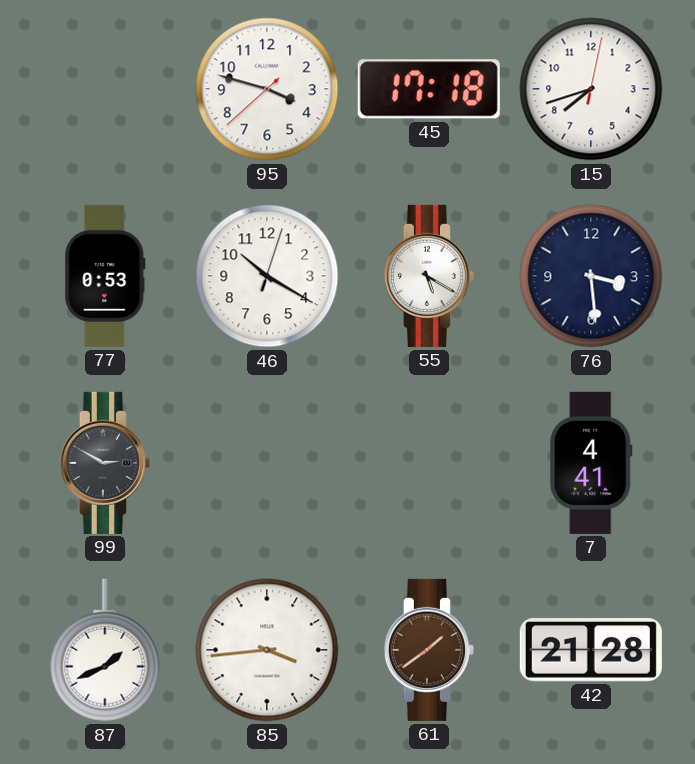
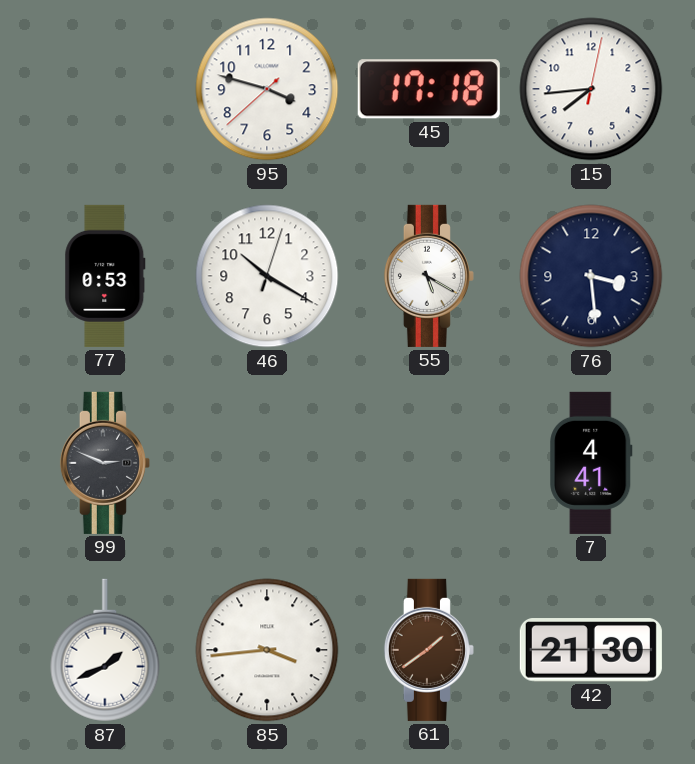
15: 7:42 -> 7:44
99: 2:50 -> 2:49
42: 21:28 -> 21:30
